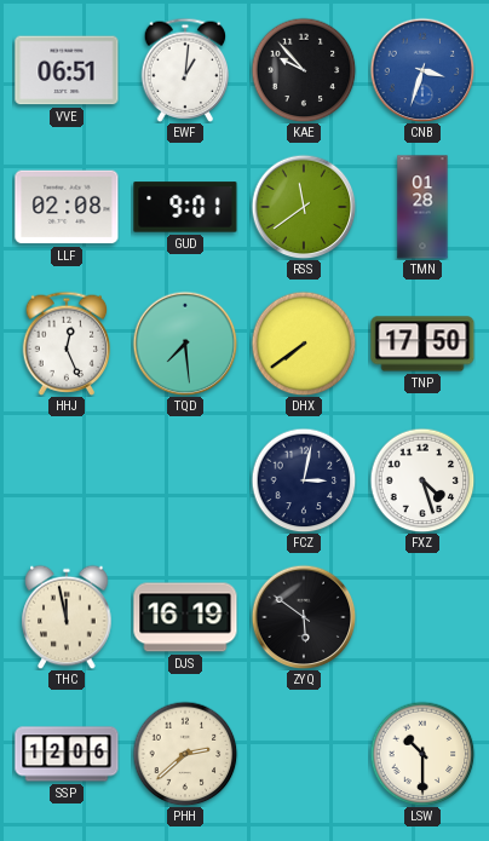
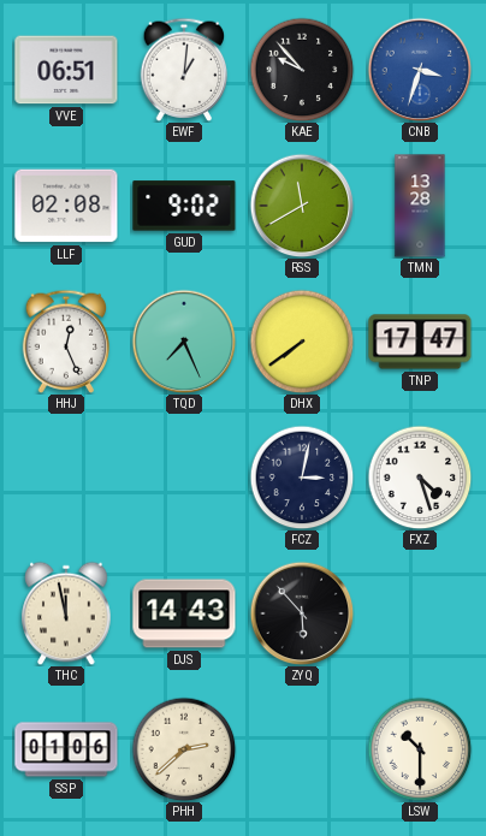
GUD: 9:01 -> 9:02
RSS: 11:39 -> 11:40
TMN: 01:28 -> 13:28
TQD: 7:29 -> 7:26
TNP: 17:50 -> 17:47
DJS: 16:19 -> 14:43
ZYQ: 5:51 -> 5:53
SSP: 12:06 -> 01:06
